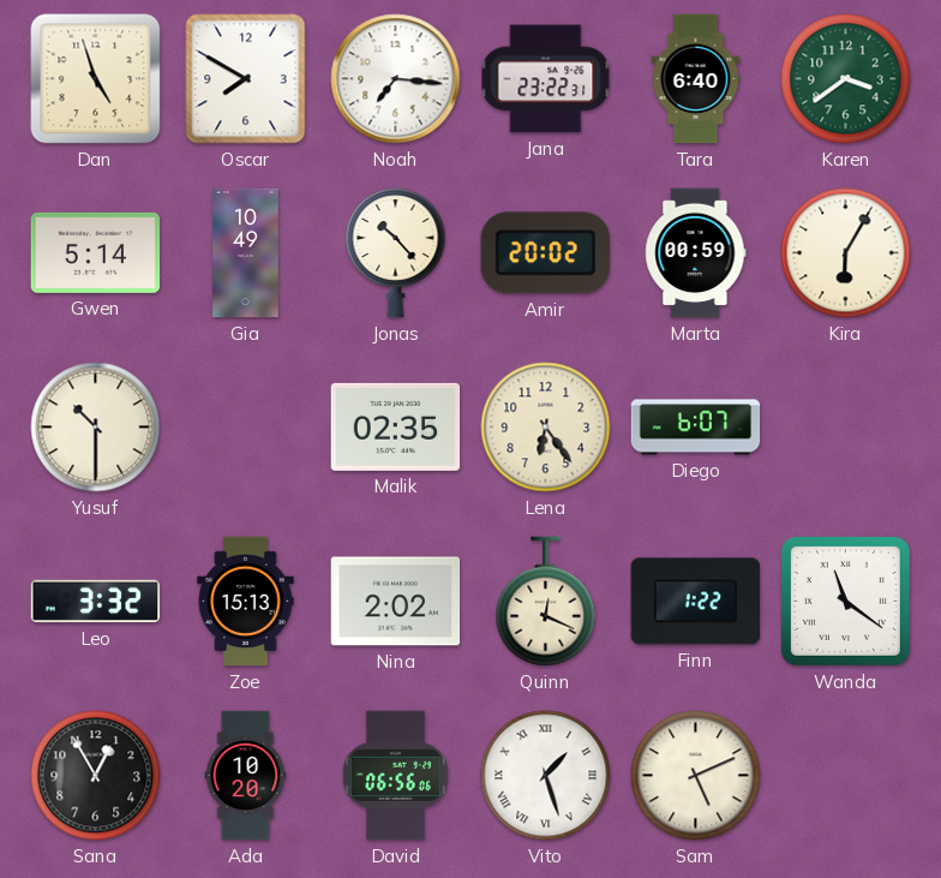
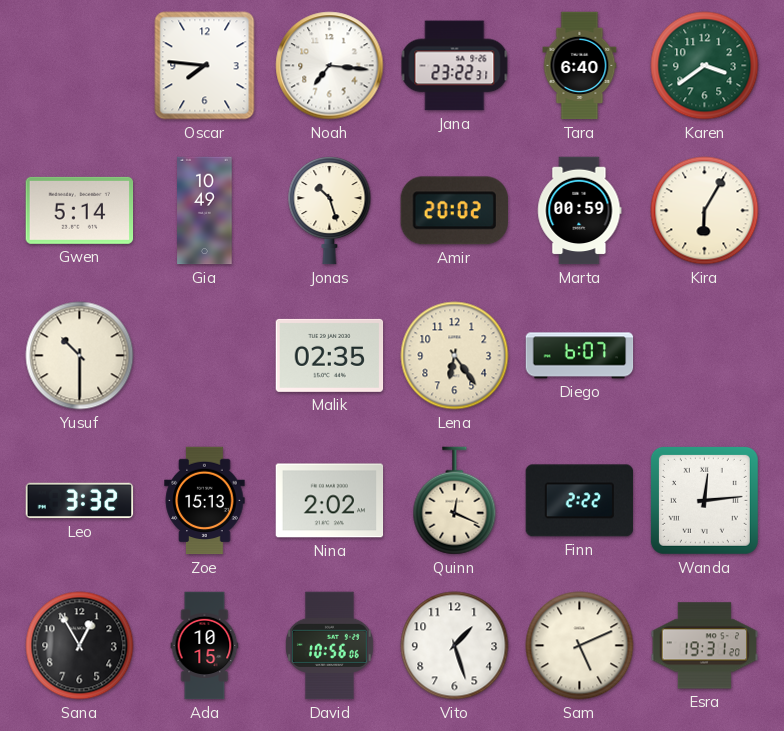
Dan: 4:57 -> none
Oscar: 7:50 -> 7:46
Jonas: 10:23 -> 10:27
Finn: 1:22 -> 2:22
Wanda: 11:21 -> 12:14
Ada: 10:20 -> 10:15
David: 06:56 -> 10:56
Vito numerals: Roman -> Arabic
Esra: none -> 19:31
